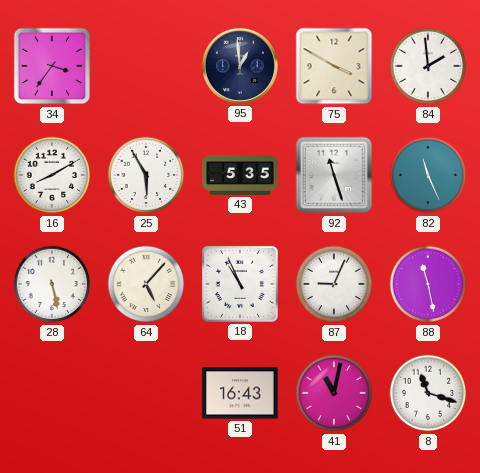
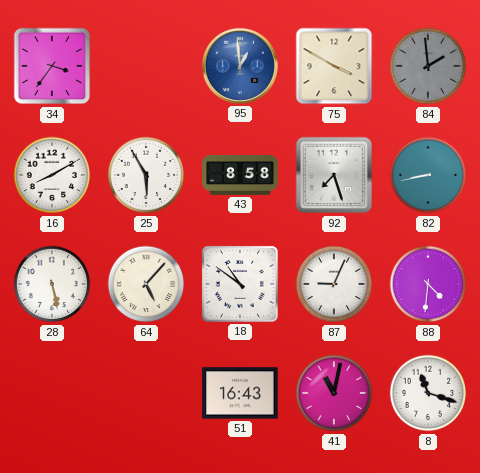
95 dial: navy -> blue
84 dial: white -> grey
43: 5:35 -> 8:58
92: 11:27 -> 7:27
82: 11:26 -> 8:43
18: 10:56 -> 10:51
88: 11:28 -> 4:31
